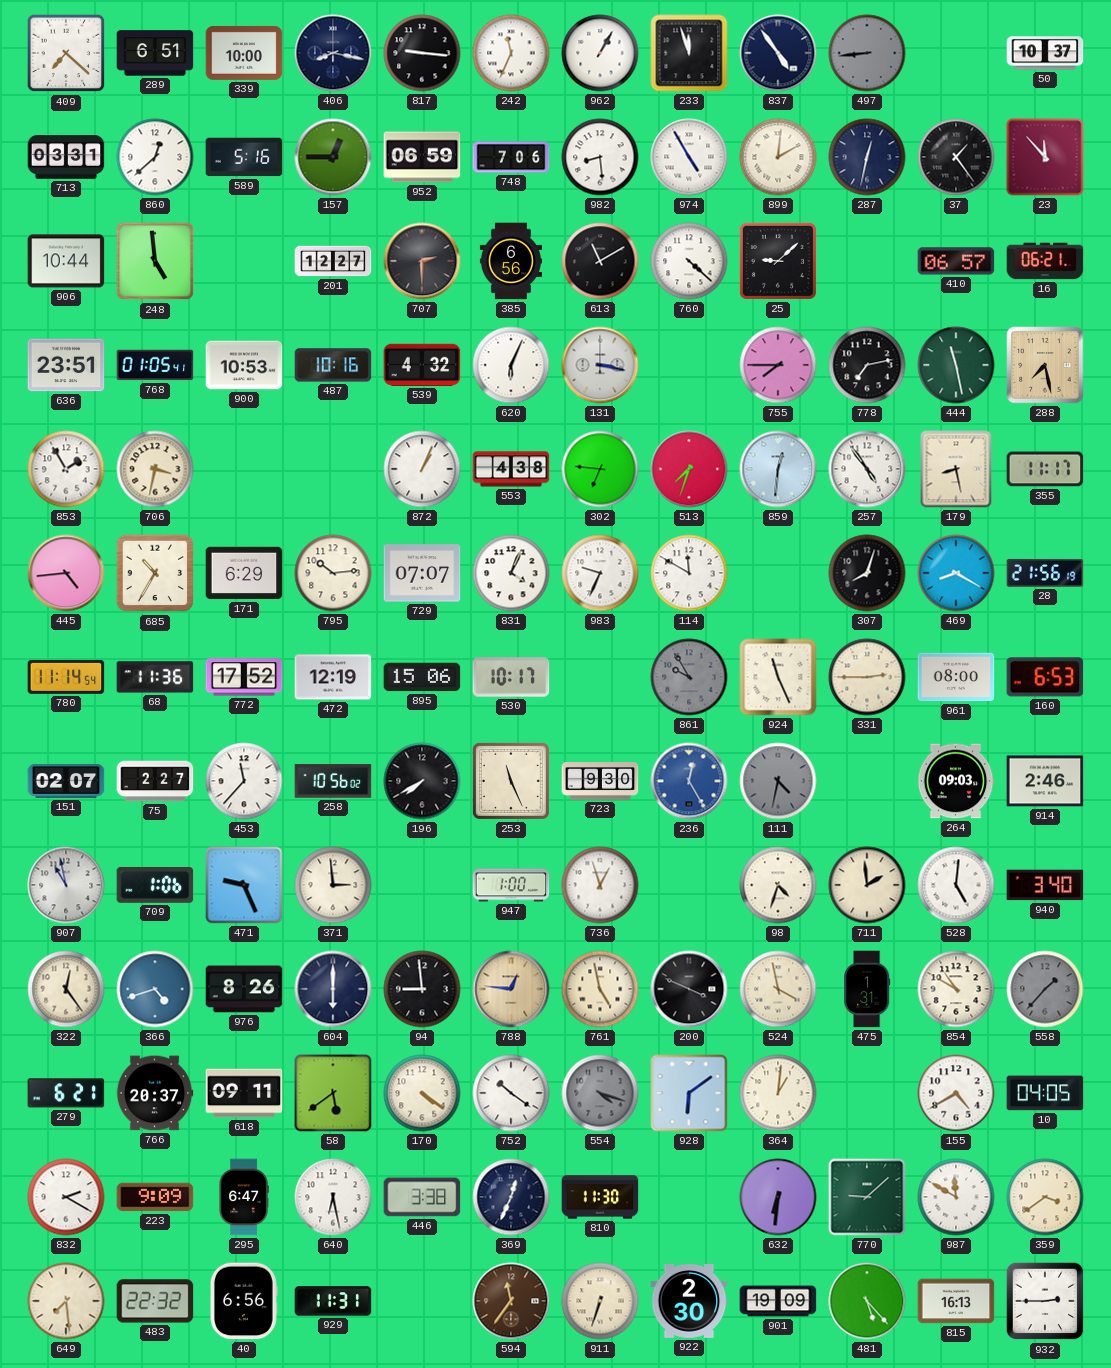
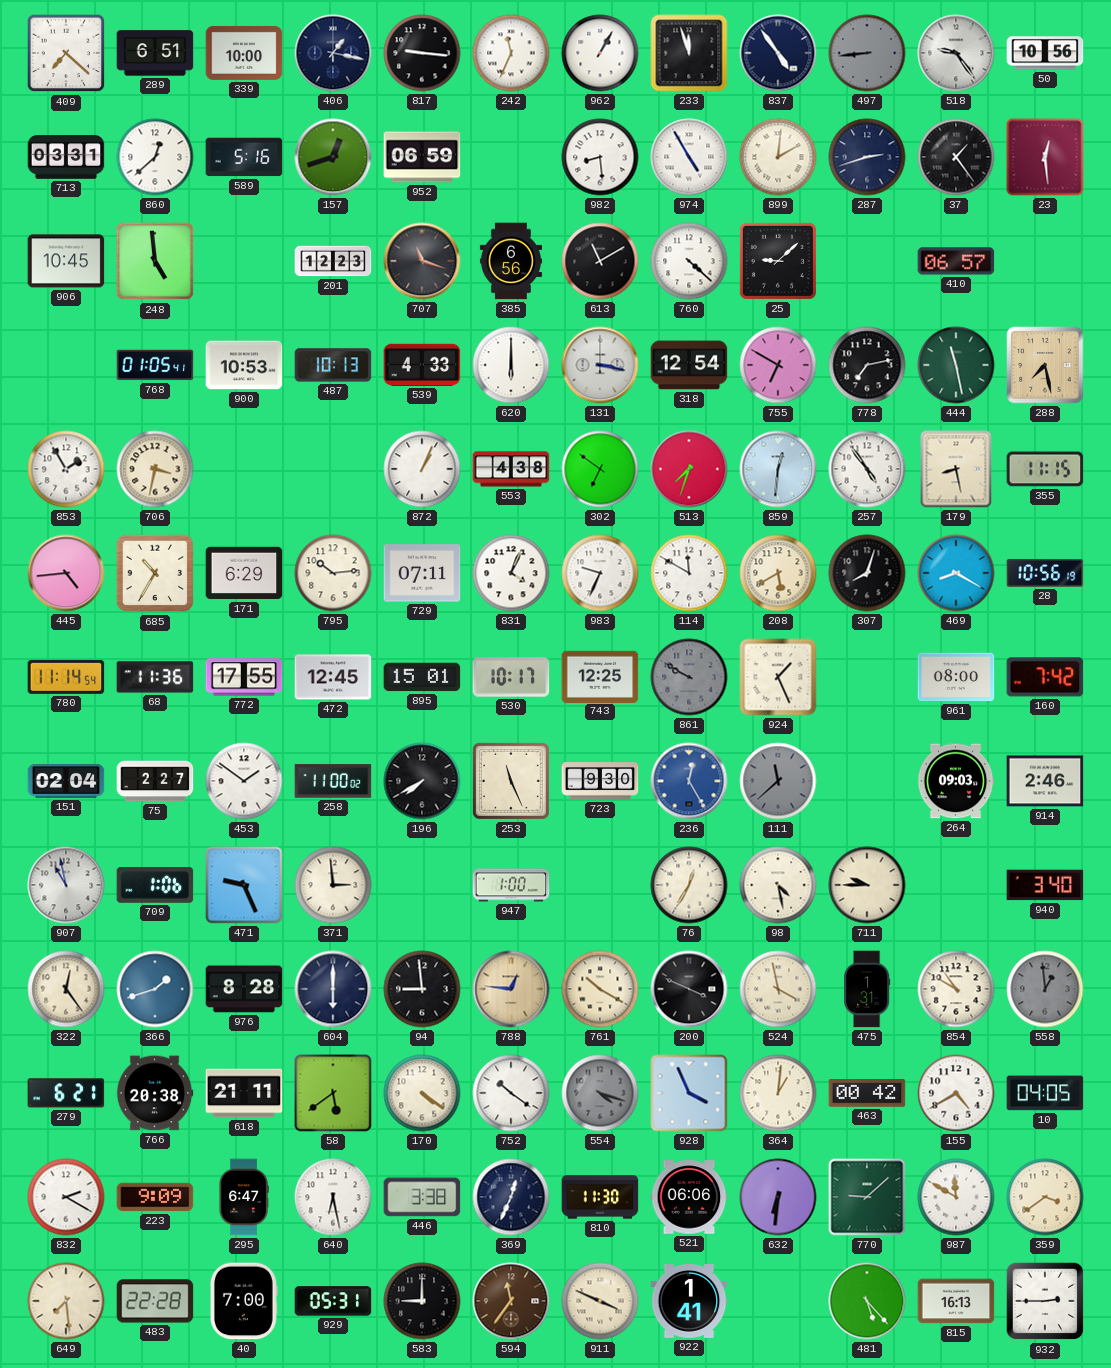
406: 8:17 -> 1:17
518: none -> 9:24
50: 10:37 -> 10:56
157: 12:45 -> 12:42
748: 7:06 -> none
287: 12:32 -> 2:42
23: 11:53 -> 12:29
906: 10:44 -> 10:45
201: 12:27 -> 12:23
707: 2:30 -> 11:18
16: 06:21 -> none
636: 23:51 -> none
487: 10:16 -> 10:13
539: 4:32 -> 4:33
620: 6:04 -> 6:00
318: none -> 12:54
755: 7:45 -> 6:50
302: 6:46 -> 6:51
355: 11:17 -> 11:15
729: 07:07 -> 07:11
208: none -> 5:40
28: 21:56 -> 10:56
772: 17:52 -> 17:55
472: 12:19 -> 12:45
895: 15:06 -> 15:01
743: none -> 12:25
861: 9:55 -> 9:50
924: 11:26 -> 1:26
331: 2:45 -> none
160: 6:53 -> 7:42
151: 02:07 -> 02:04
453: 11:37 -> 1:51
258: 10:56 -> 11:00
111: 4:32 -> 11:38
736: 12:57 -> none
76: none -> 12:35
98: 4:33 -> 4:28
711: 1:59 -> 9:45
528: 5:01 -> none
366: 4:42 -> 1:42
976: 8:26 -> 8:28
761: 4:58 -> 10:20
558: 1:37 -> 12:59
766: 20:37 -> 20:38
618: 09:11 -> 21:11
928: 6:09 -> 3:56
463: none -> 00:42
521: none -> 06:06
483: 22:32 -> 22:28
40: 6:56 -> 7:00
929: 11:31 -> 05:31
583: none -> 9:00
911: 6:33 -> 3:49
922: 2:30 -> 1:41
901: 19:09 -> none
